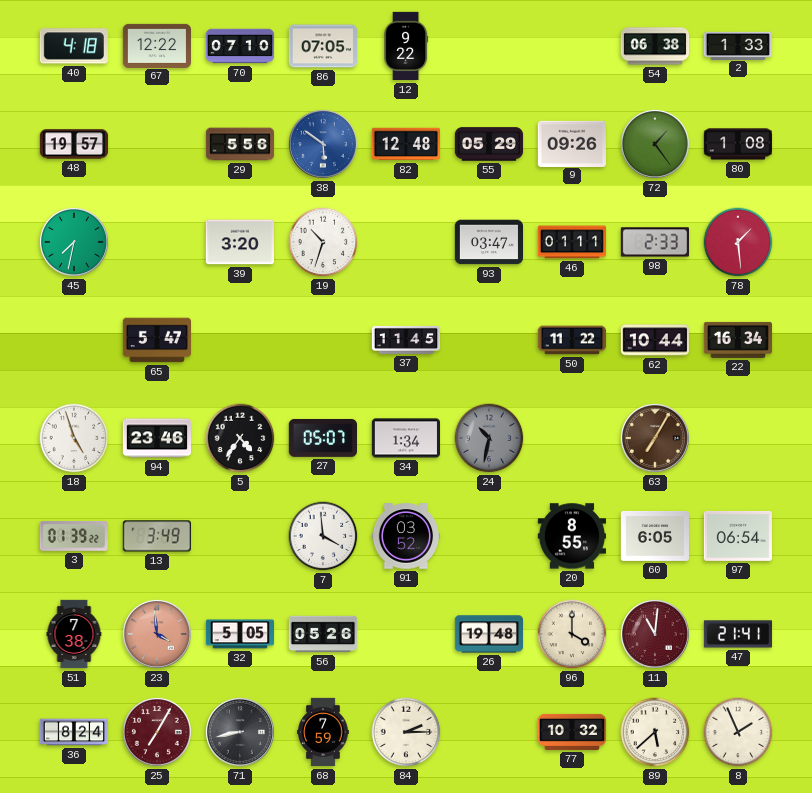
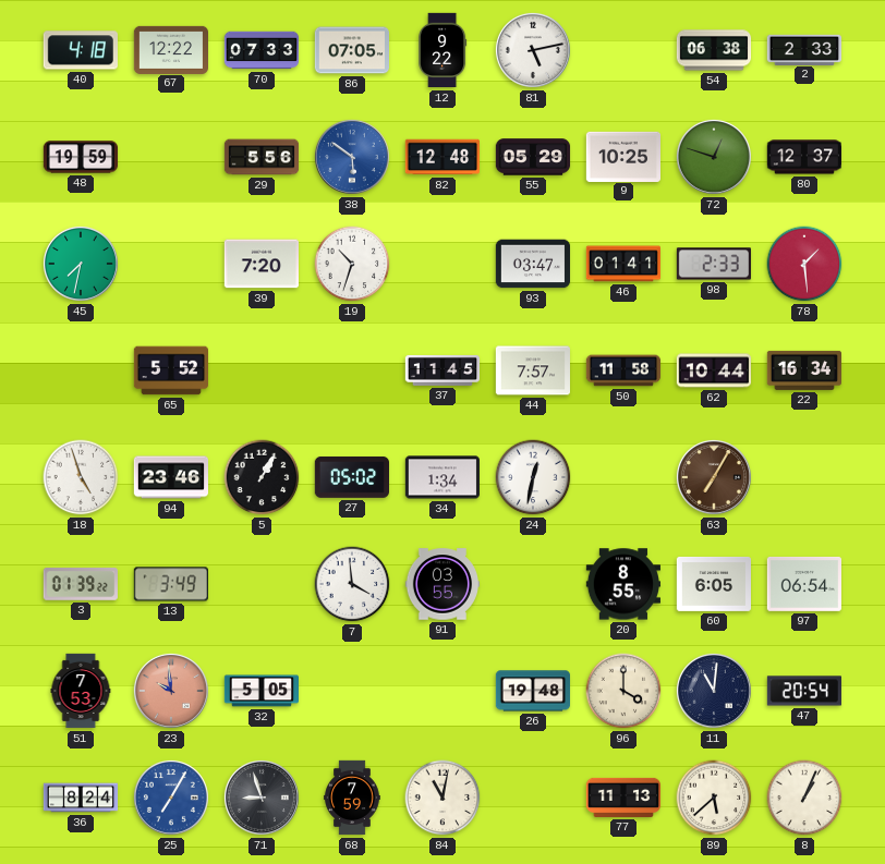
70: 07:10 -> 07:33
81: none -> 5:13
2: 1:33 -> 2:33
48: 19:57 -> 19:59
9: 09:26 -> 10:25
72: 1:24 -> 12:48
80: 1:08 -> 12:37
39: 3:20 -> 7:20
46: 01:11 -> 01:41
65: 5:47 -> 5:52
44: none -> 7:57
50: 11:22 -> 11:58
5: 4:36 -> 1:05
27: 05:07 -> 05:02
24: 10:32 -> 12:32
24 dial: grey -> white
91: 03:52 -> 03:55
51: 7:38 -> 7:53
23: 3:59 -> 9:59
56: 05:26 -> none
11 dial: burgundy -> navy
47: 21:41 -> 20:54
25 dial: burgundy -> blue
71: 8:43 -> 8:57
84: 2:15 -> 11:02
77: 10:32 -> 11:13
8: 1:56 -> 1:04
